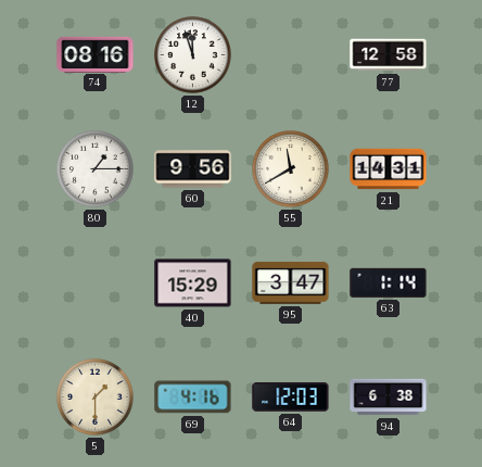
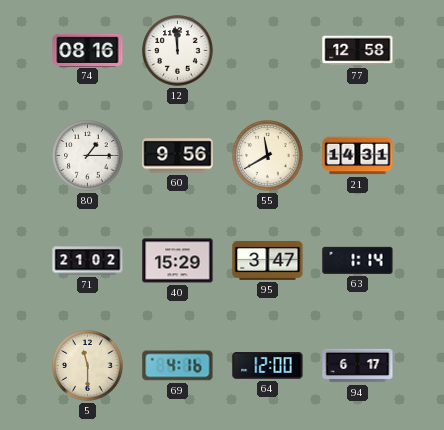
12: 11:57 -> 11:59
71: none -> 21:02
5: 1:30 -> 11:30
64: 12:03 -> 12:00
94: 6:38 -> 6:17
